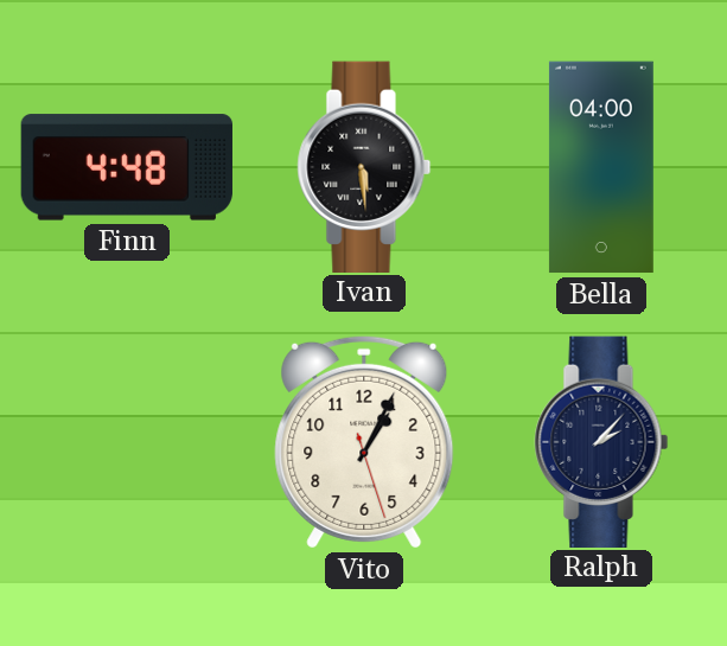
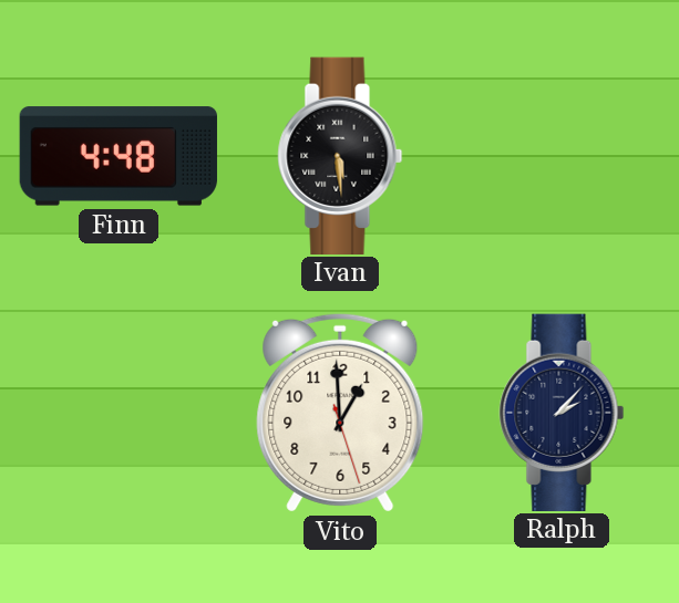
Bella: 04:00 -> none
Vito: 1:04 -> 12:59
